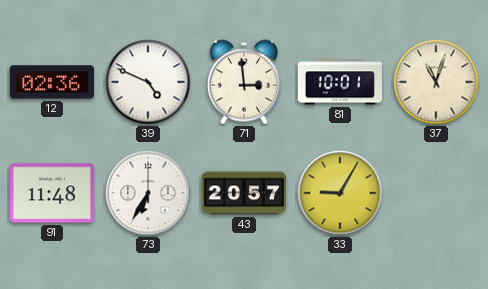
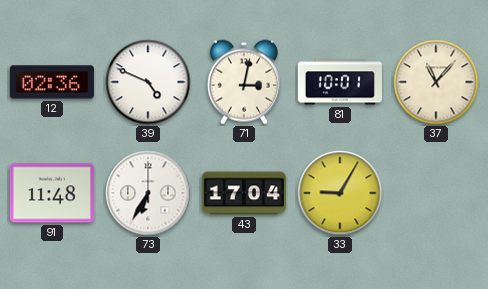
71: 2:59 -> 3:02
37: 11:03 -> 11:07
43: 20:57 -> 17:04
